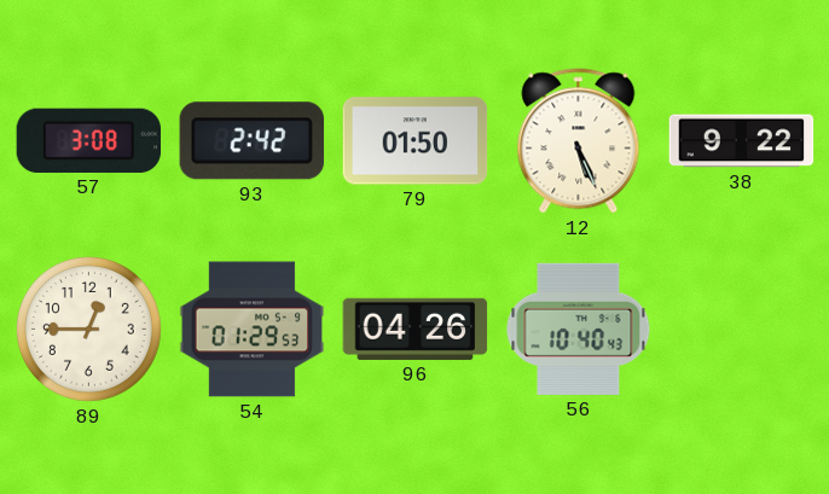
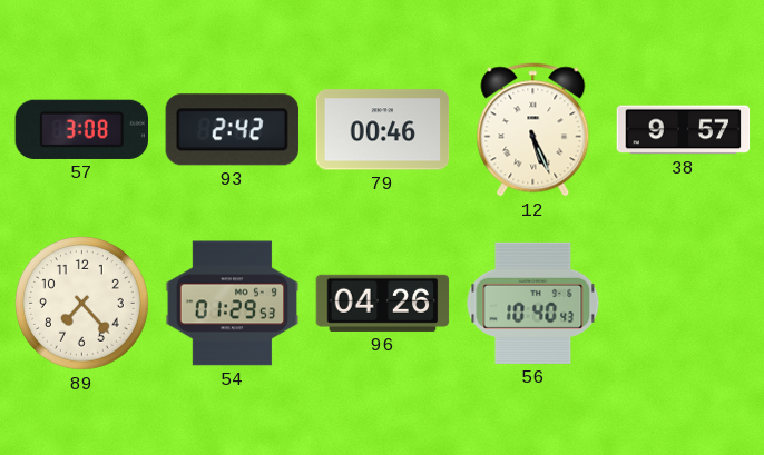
79: 01:50 -> 00:46
38: 9:22 -> 9:57
89: 12:45 -> 7:23
